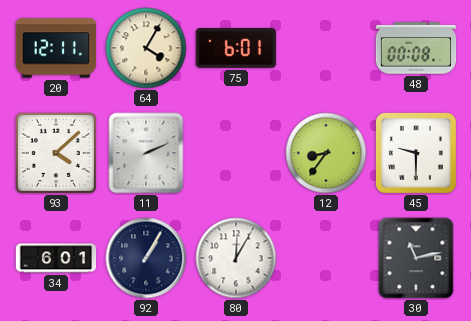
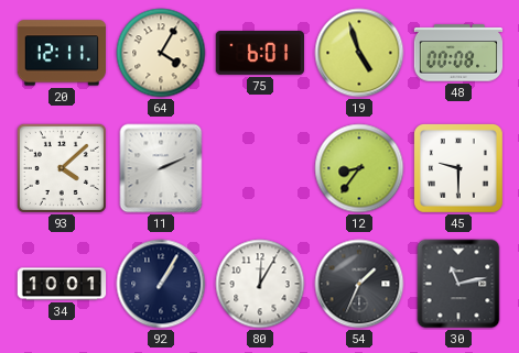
19: none -> 4:57
34: 6:01 -> 10:01
54: none -> 1:34
